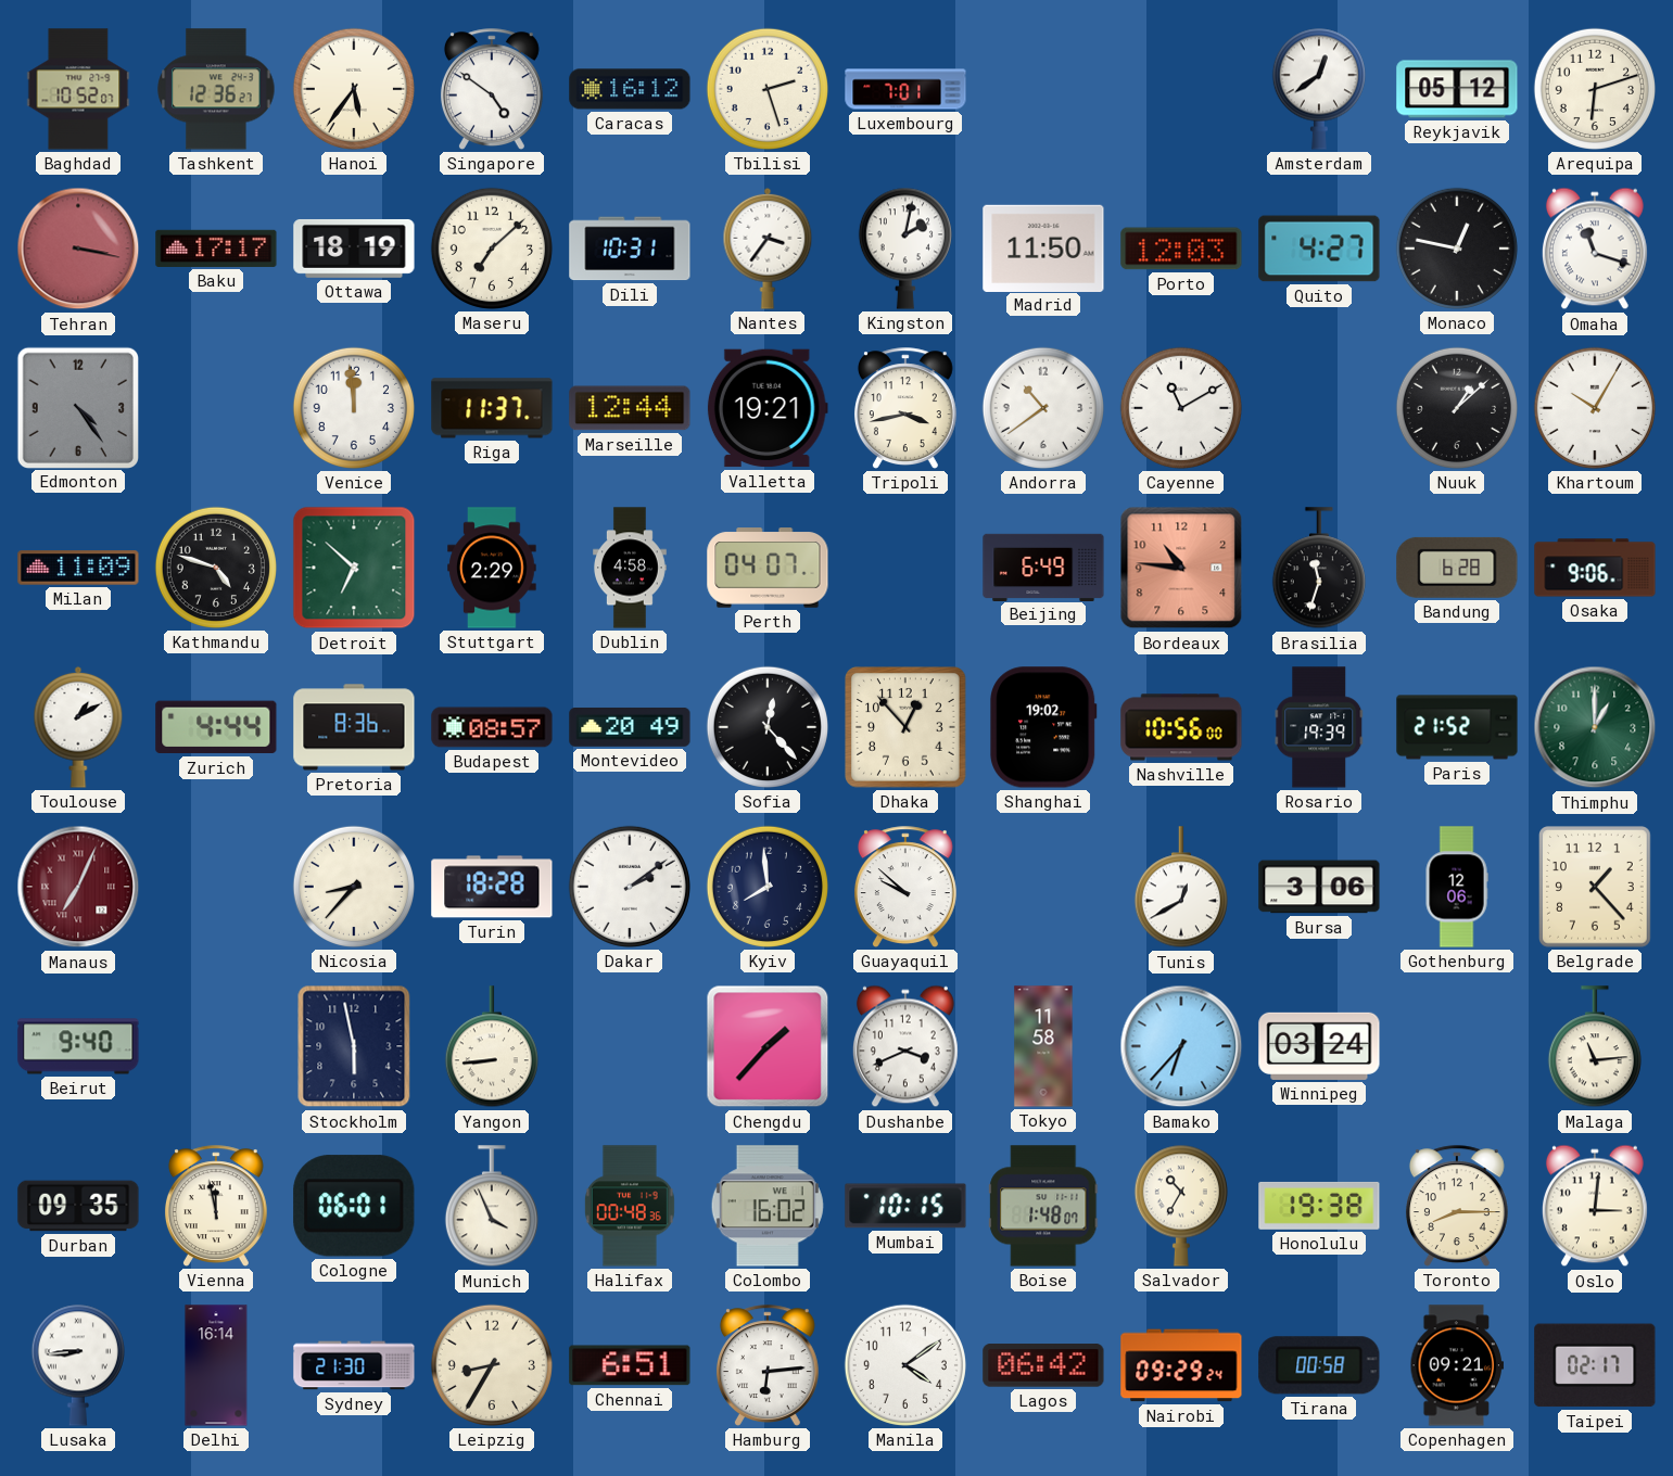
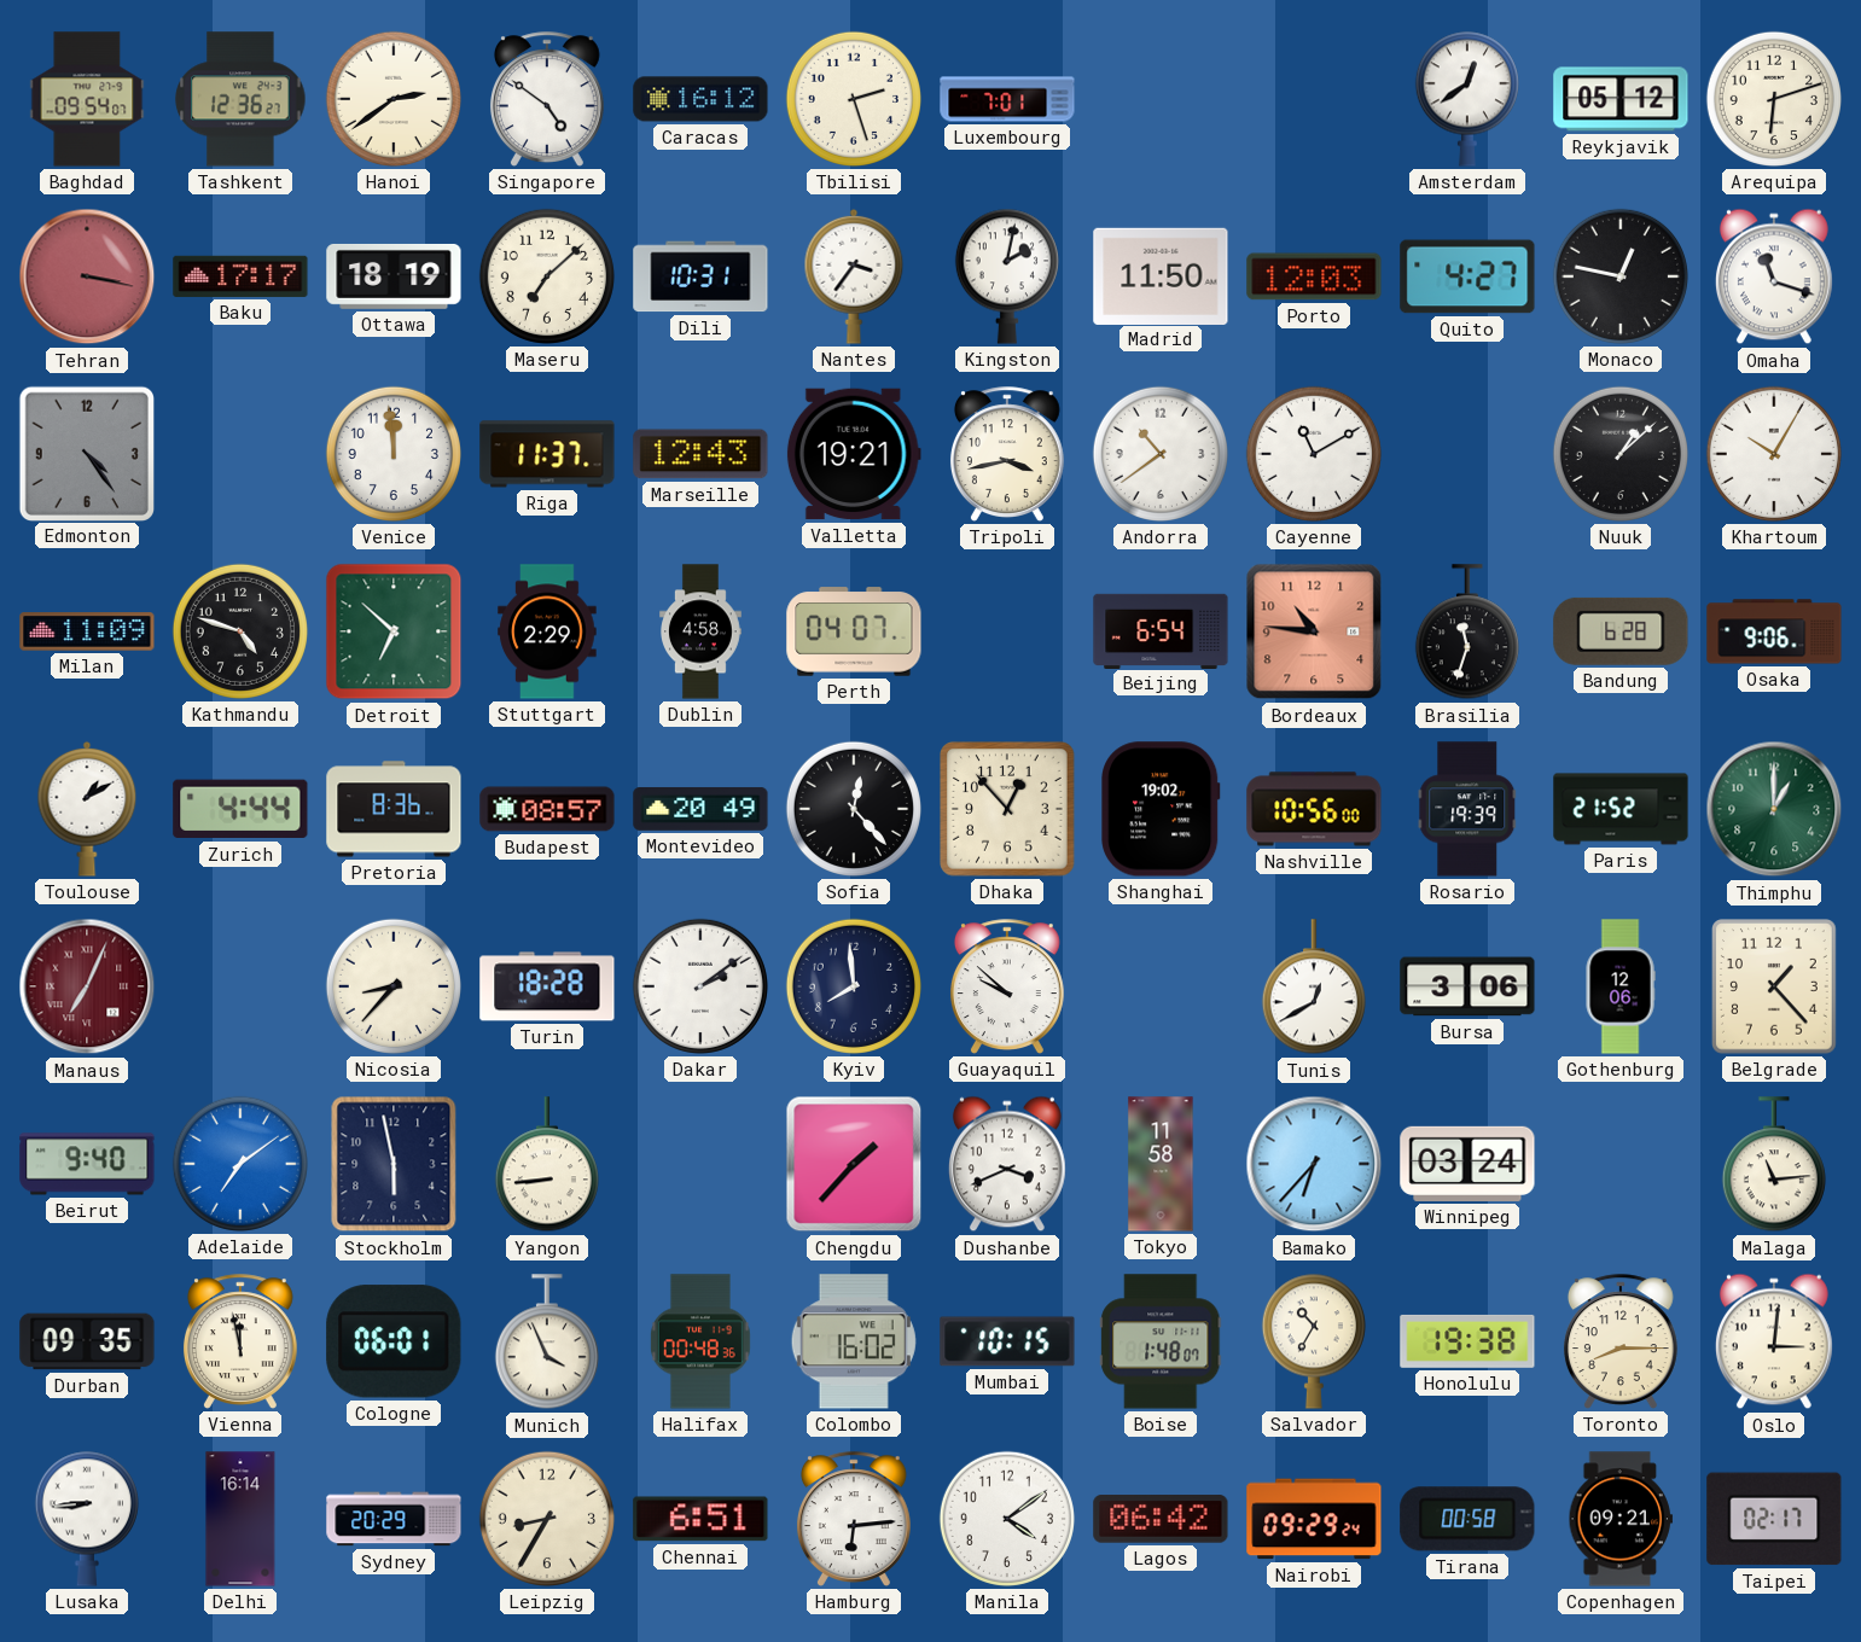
Baghdad: 10:52 -> 09:54
Hanoi: 5:36 -> 2:39
Marseille: 12:44 -> 12:43
Beijing: 6:49 -> 6:54
Adelaide: none -> 7:09
Sydney: 21:30 -> 20:29
